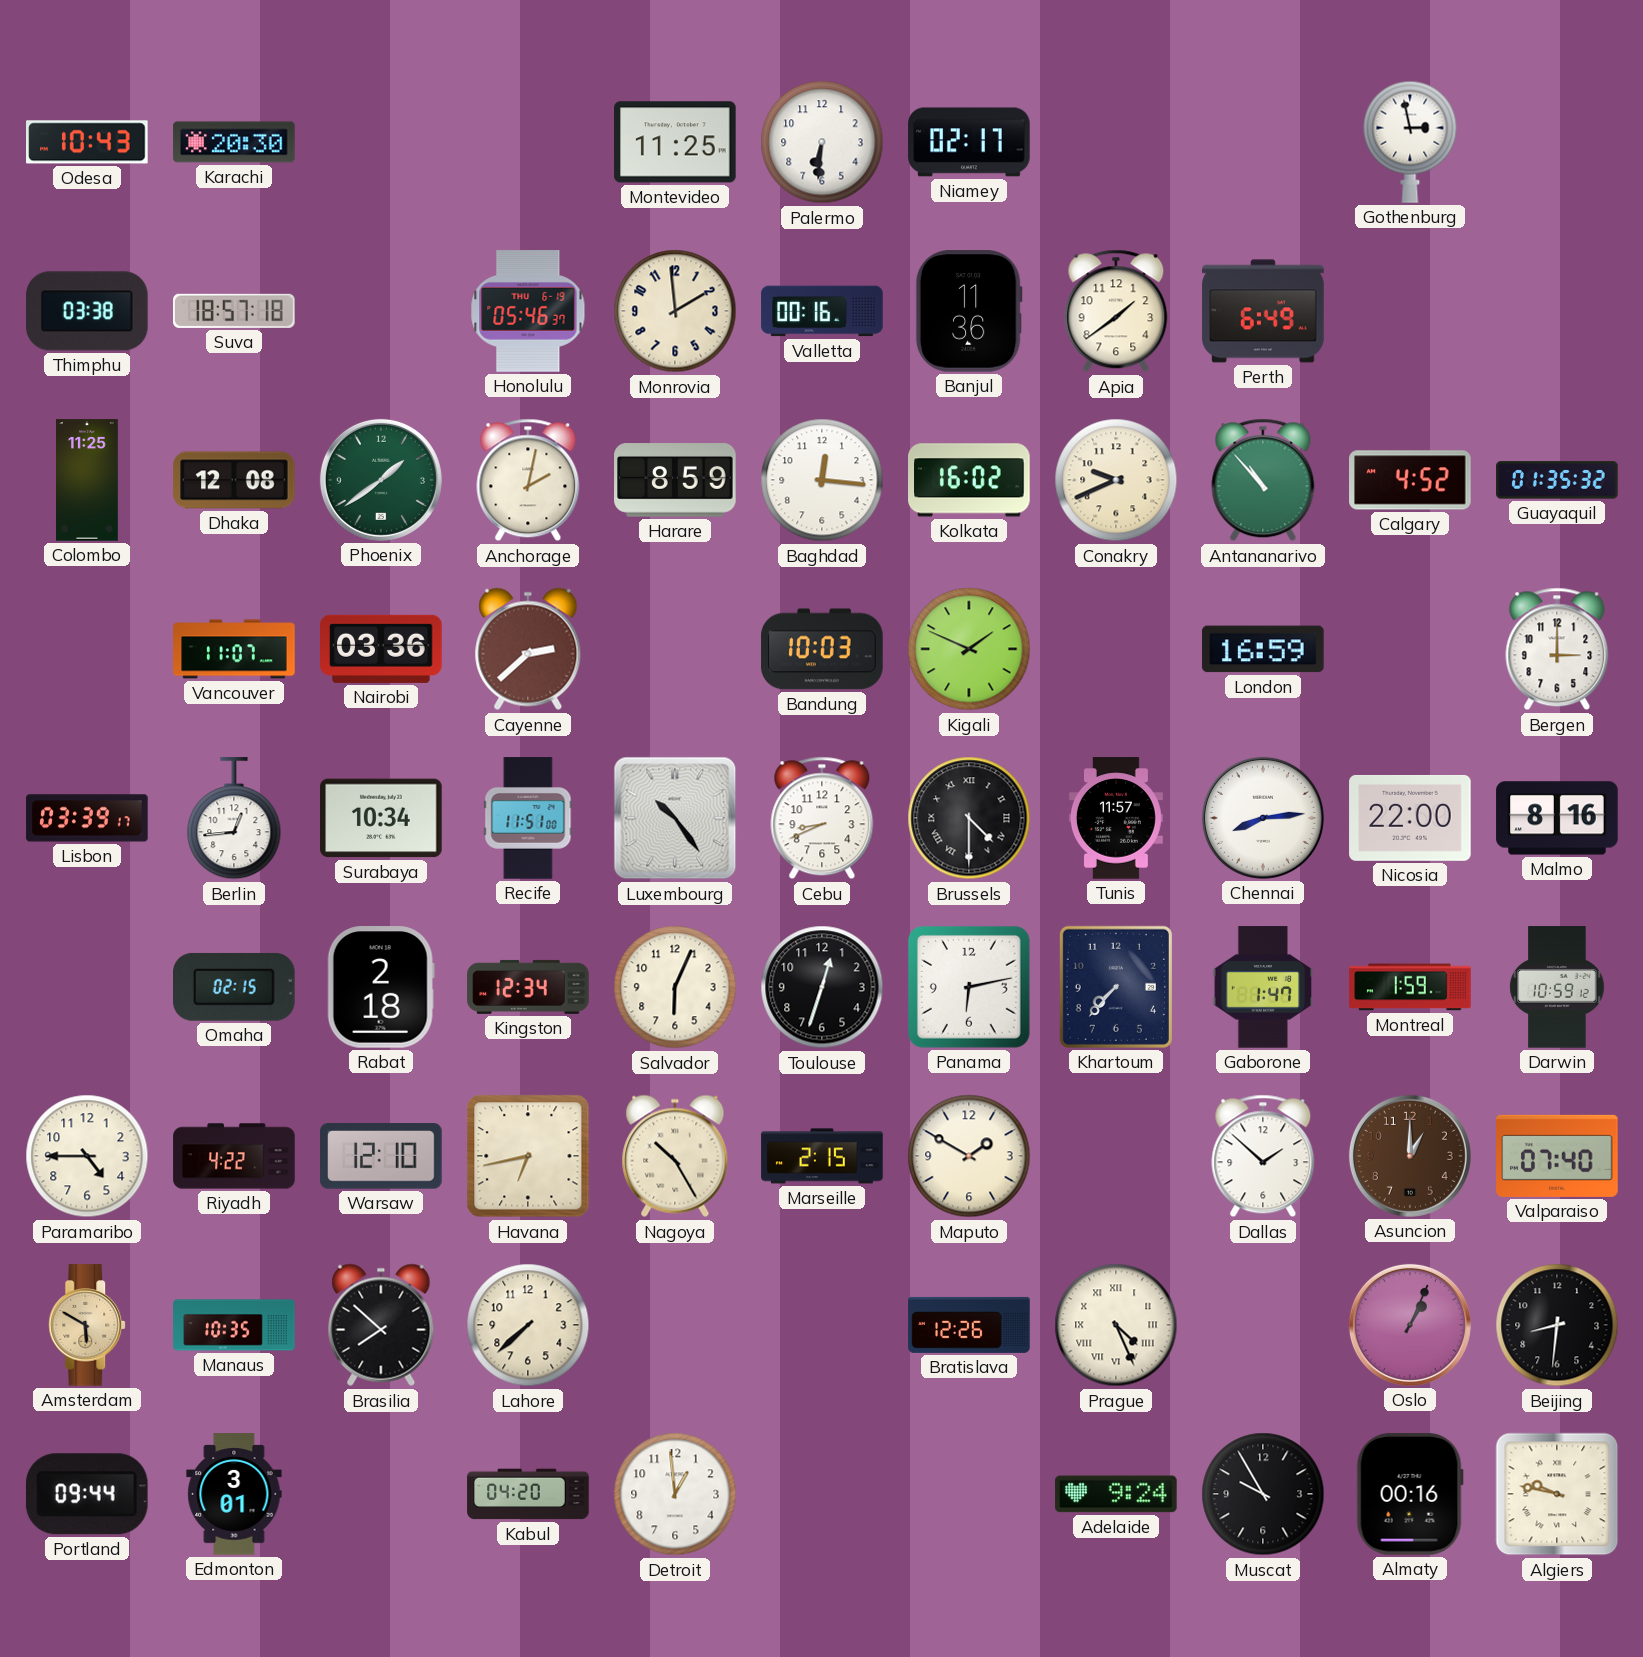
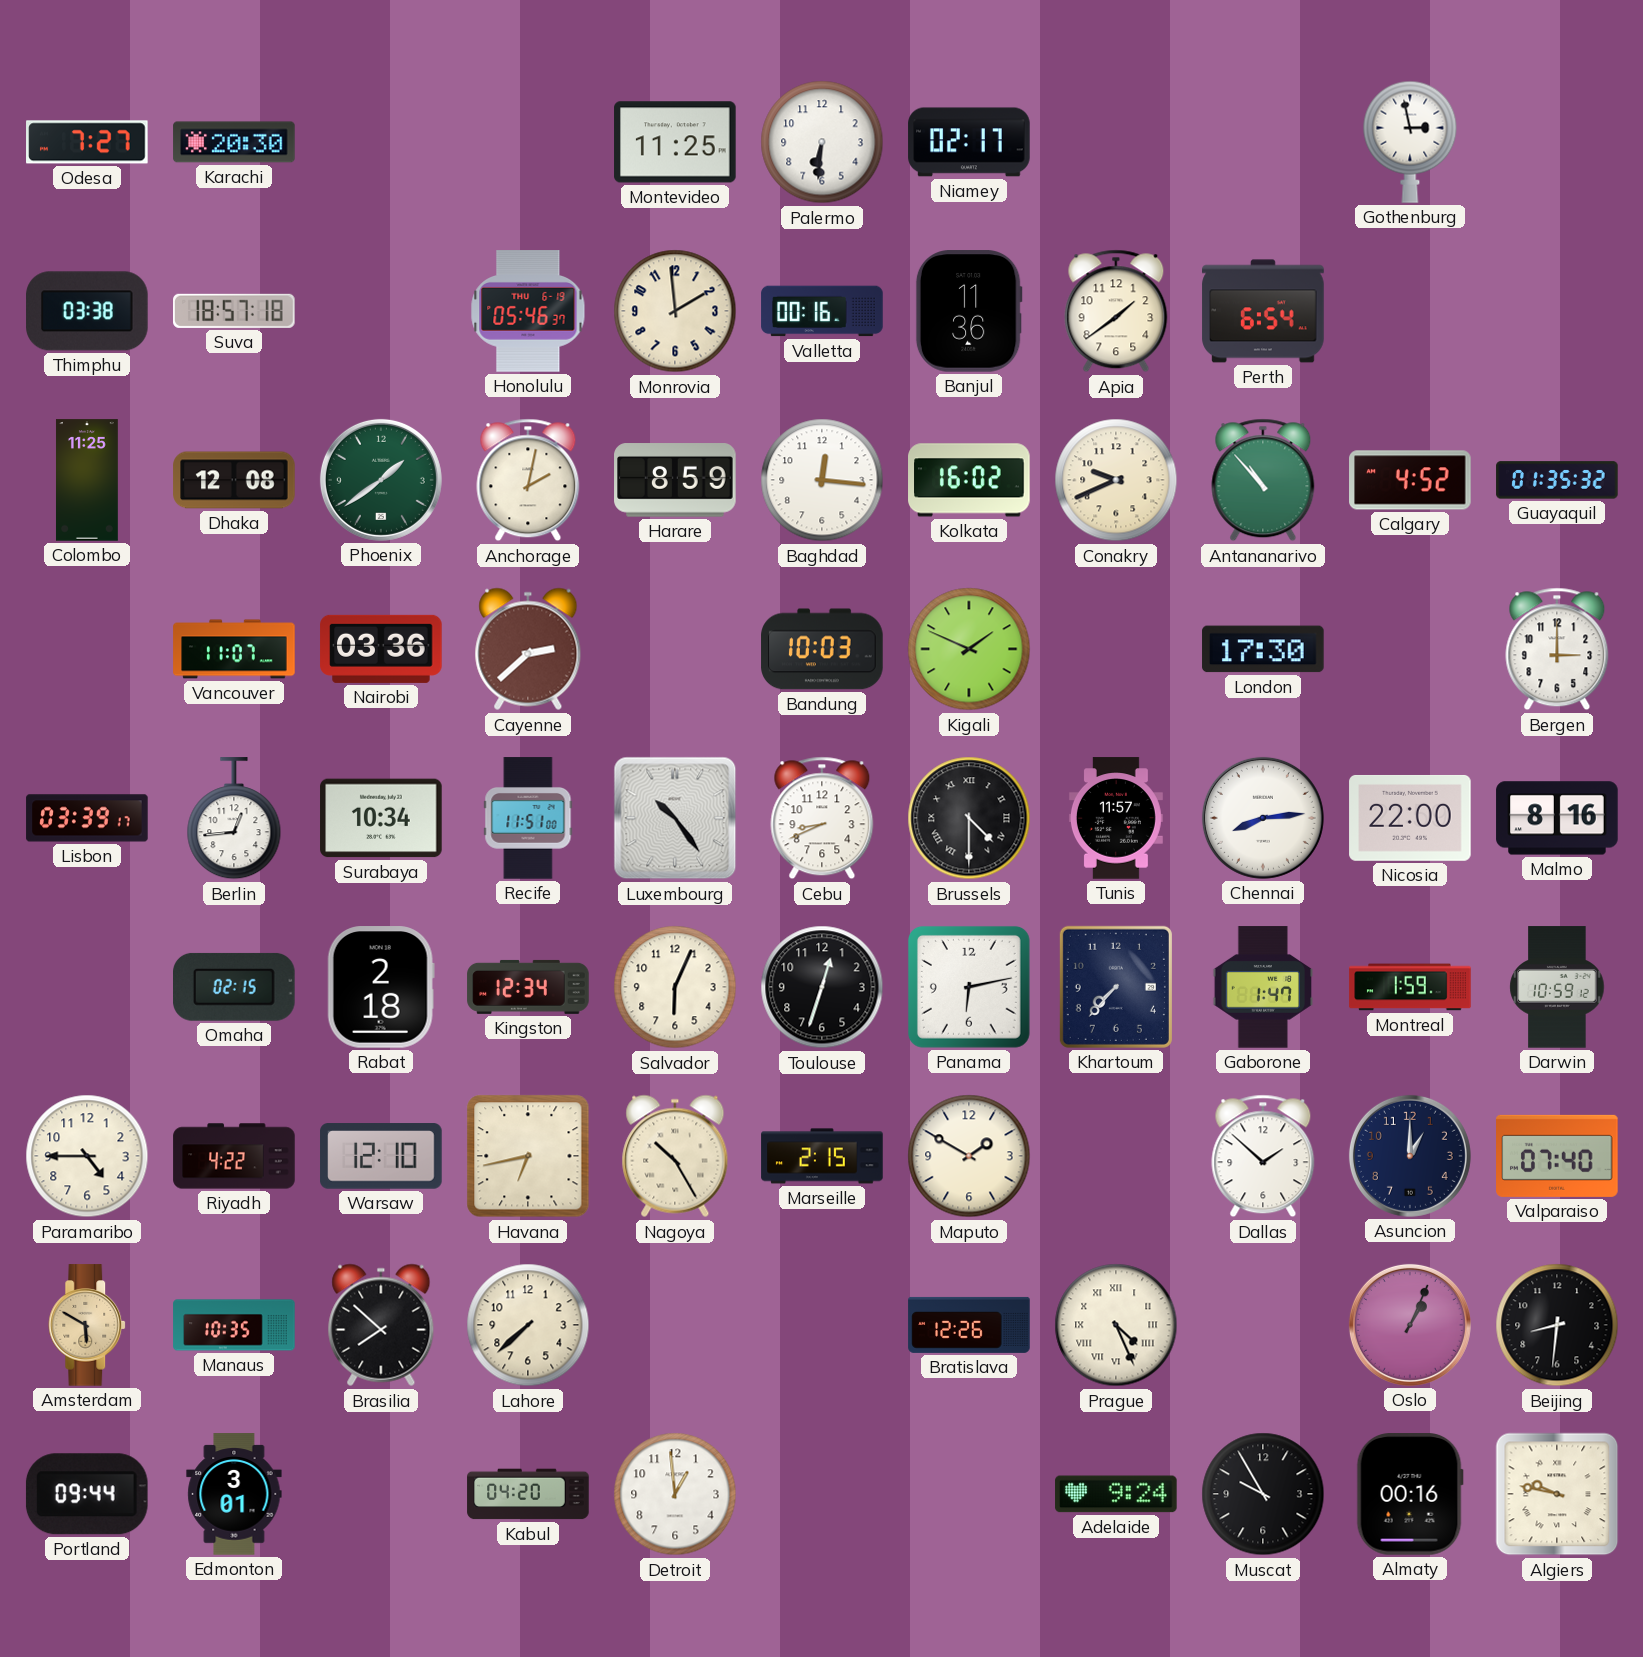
Odesa: 10:43 -> 7:27
Perth: 6:49 -> 6:54
London: 16:59 -> 17:30
Asuncion dial: brown -> navy
